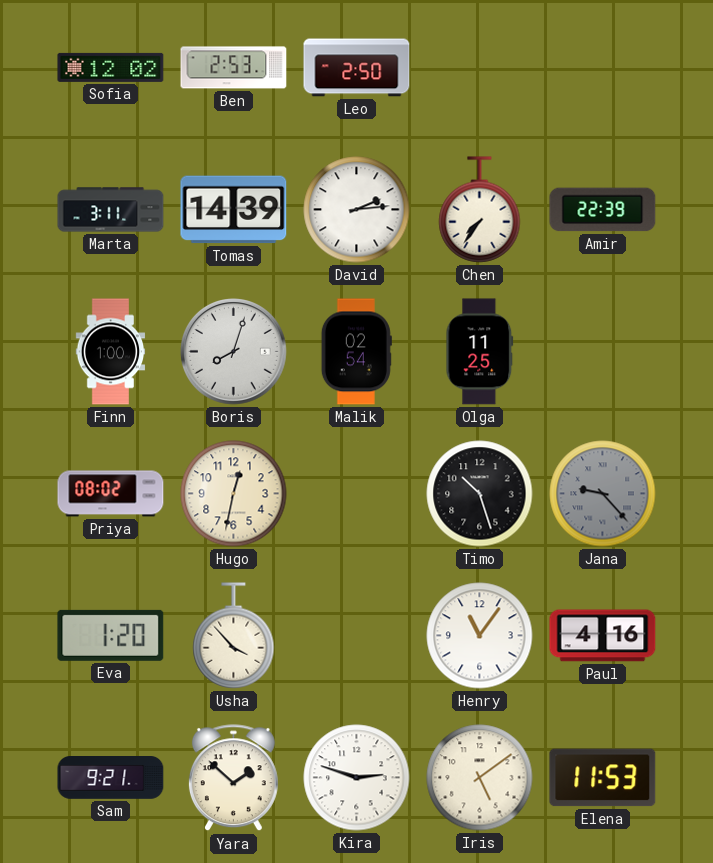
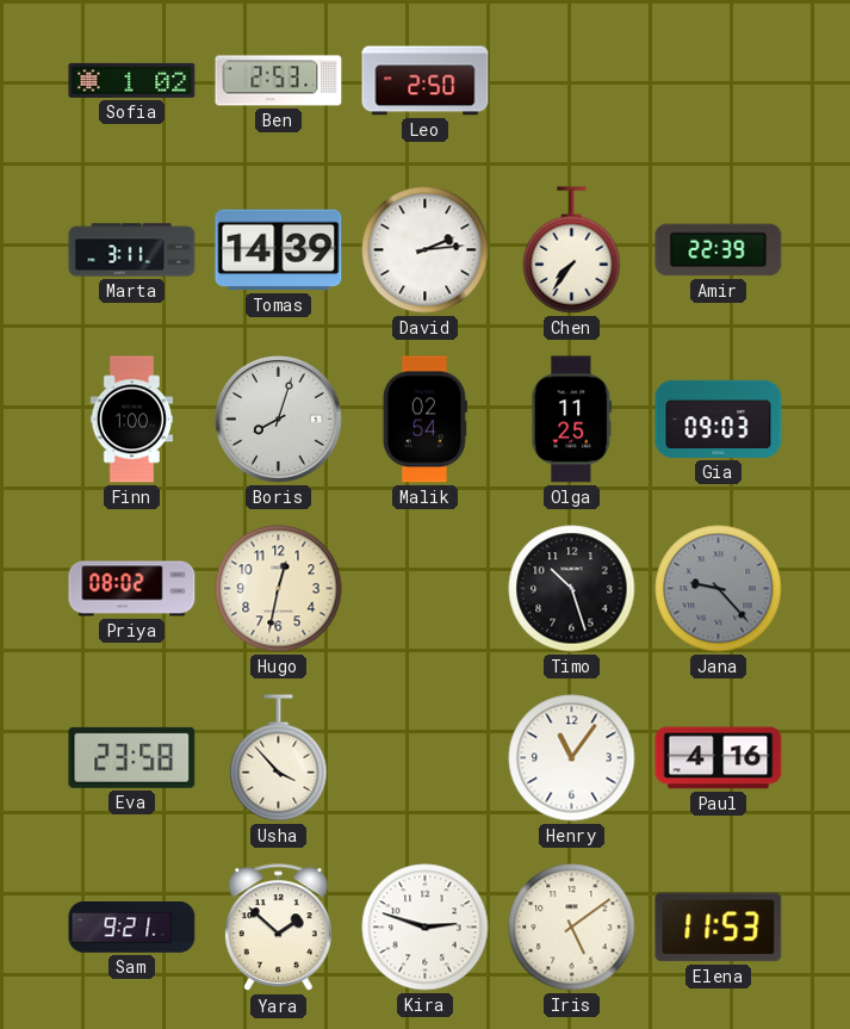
Sofia: 12:02 -> 1:02
Gia: none -> 09:03
Eva: 1:20 -> 23:58
